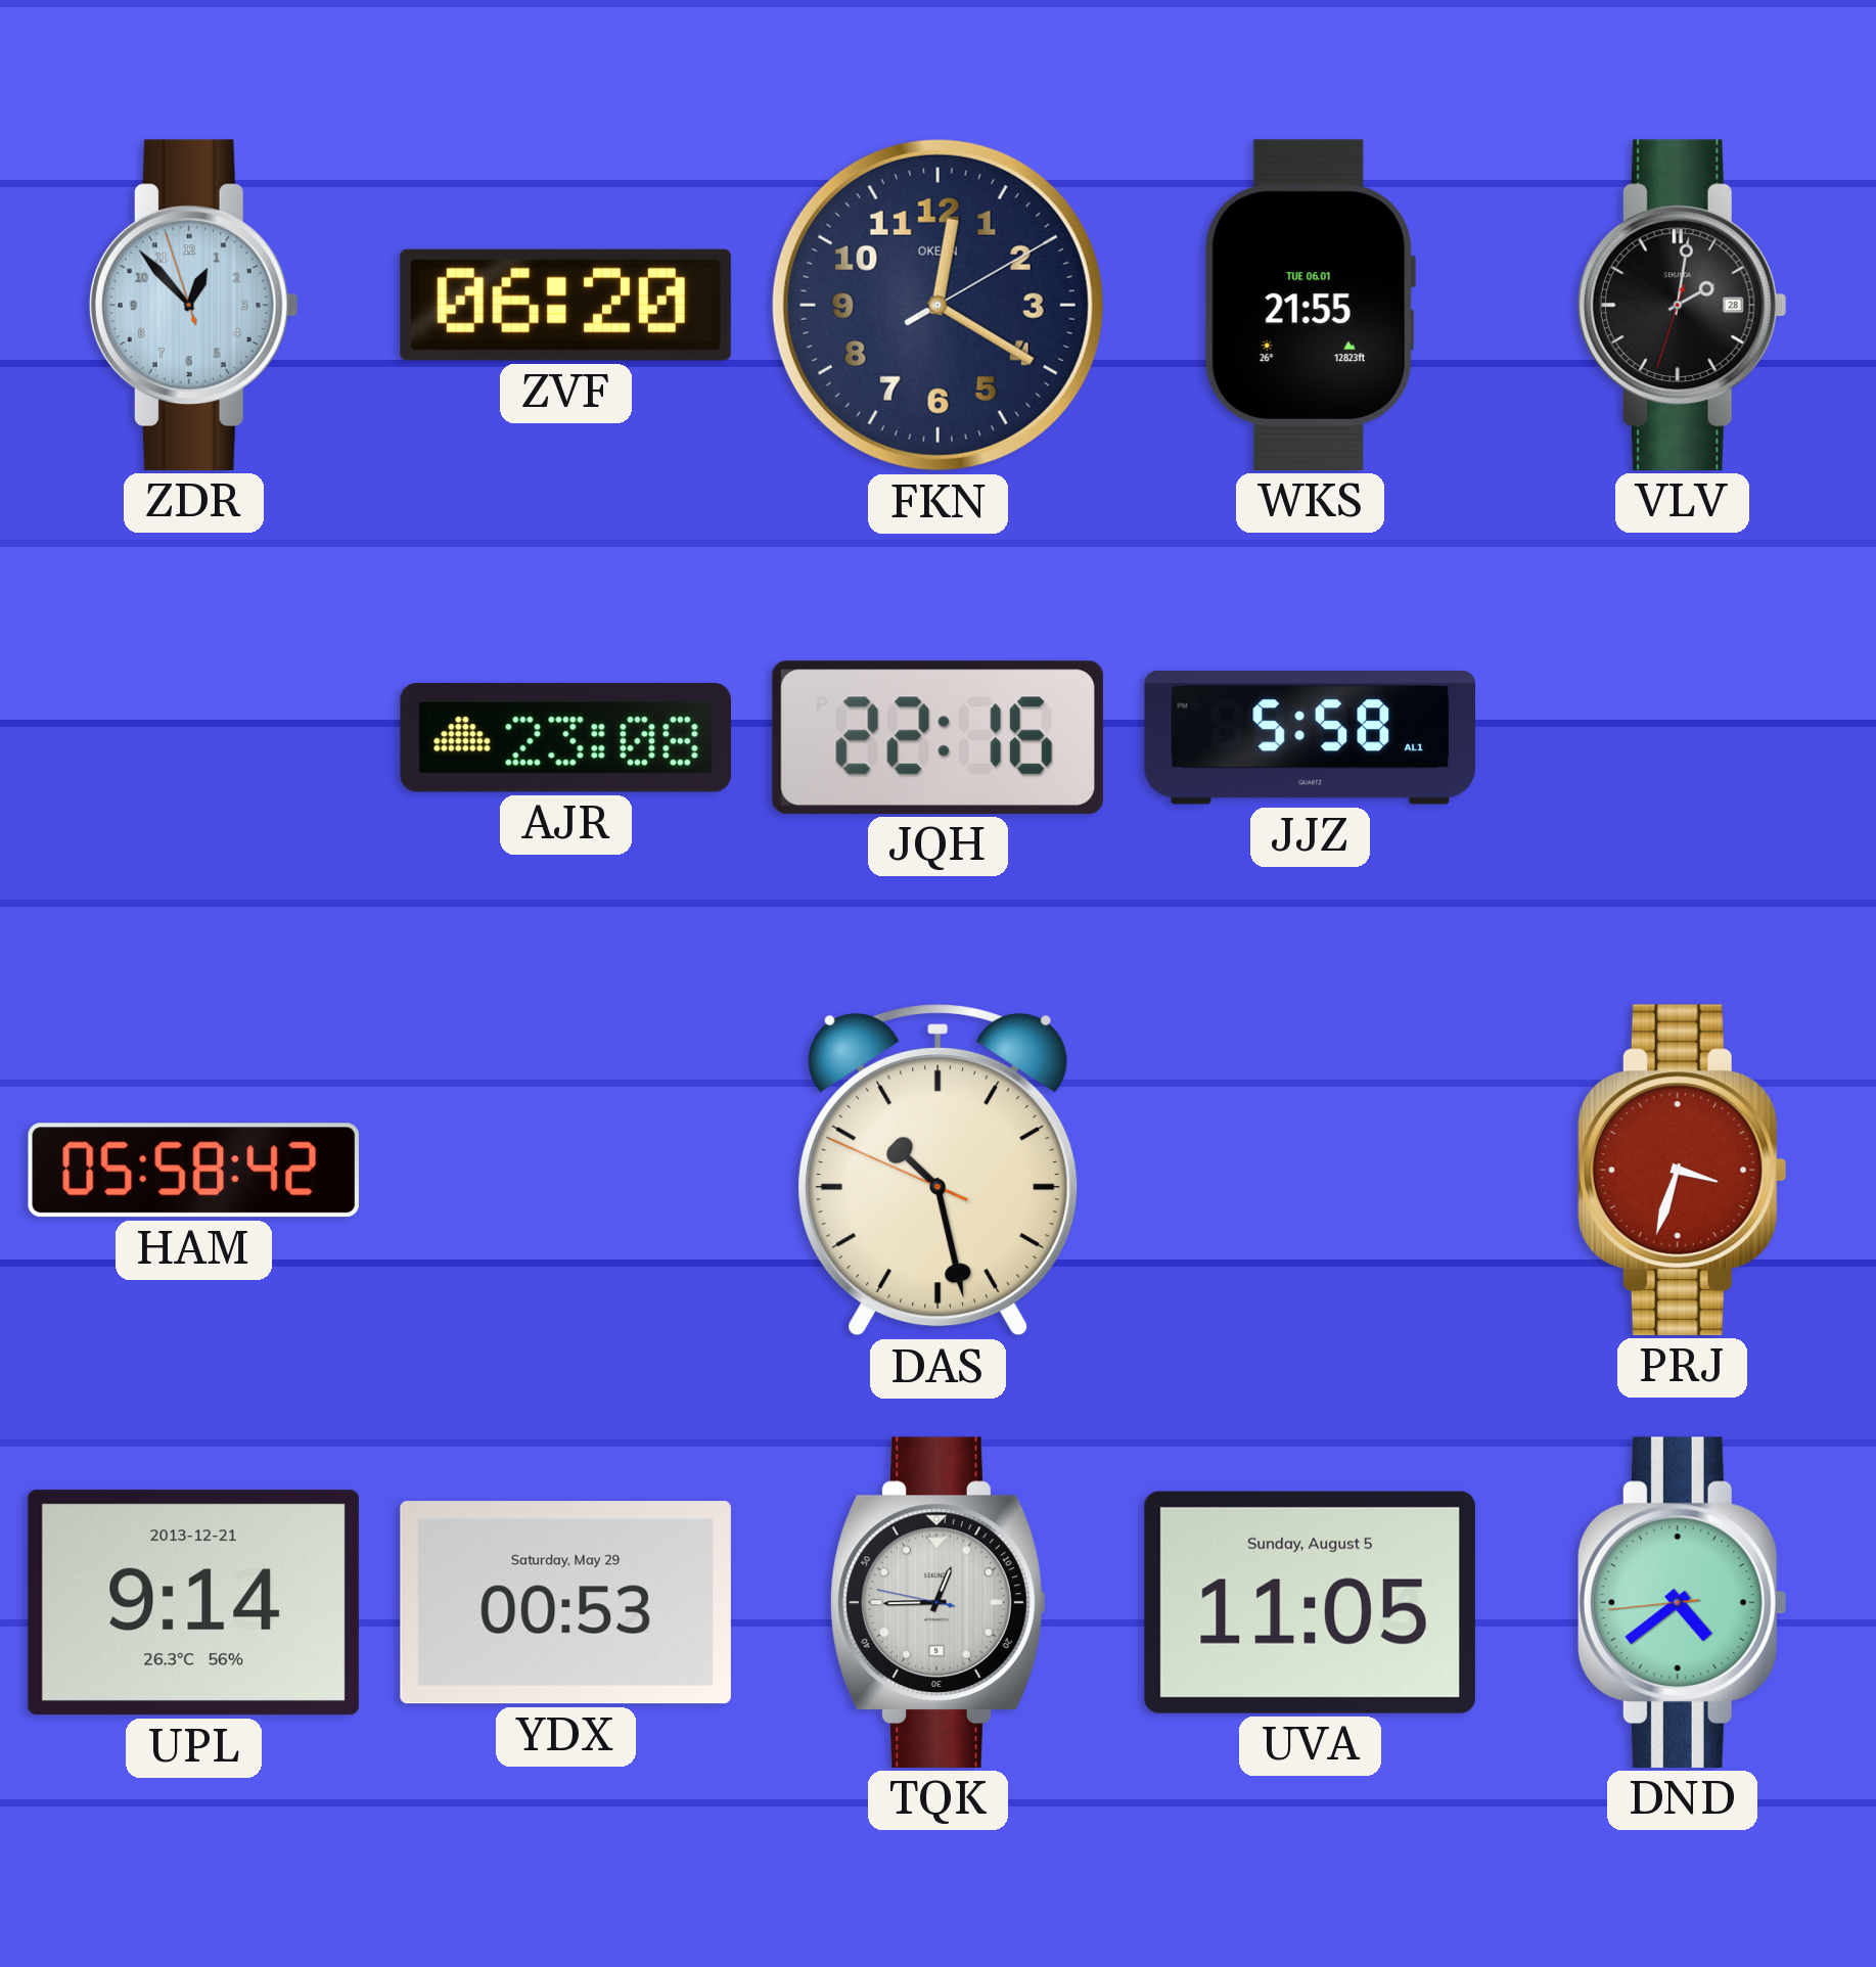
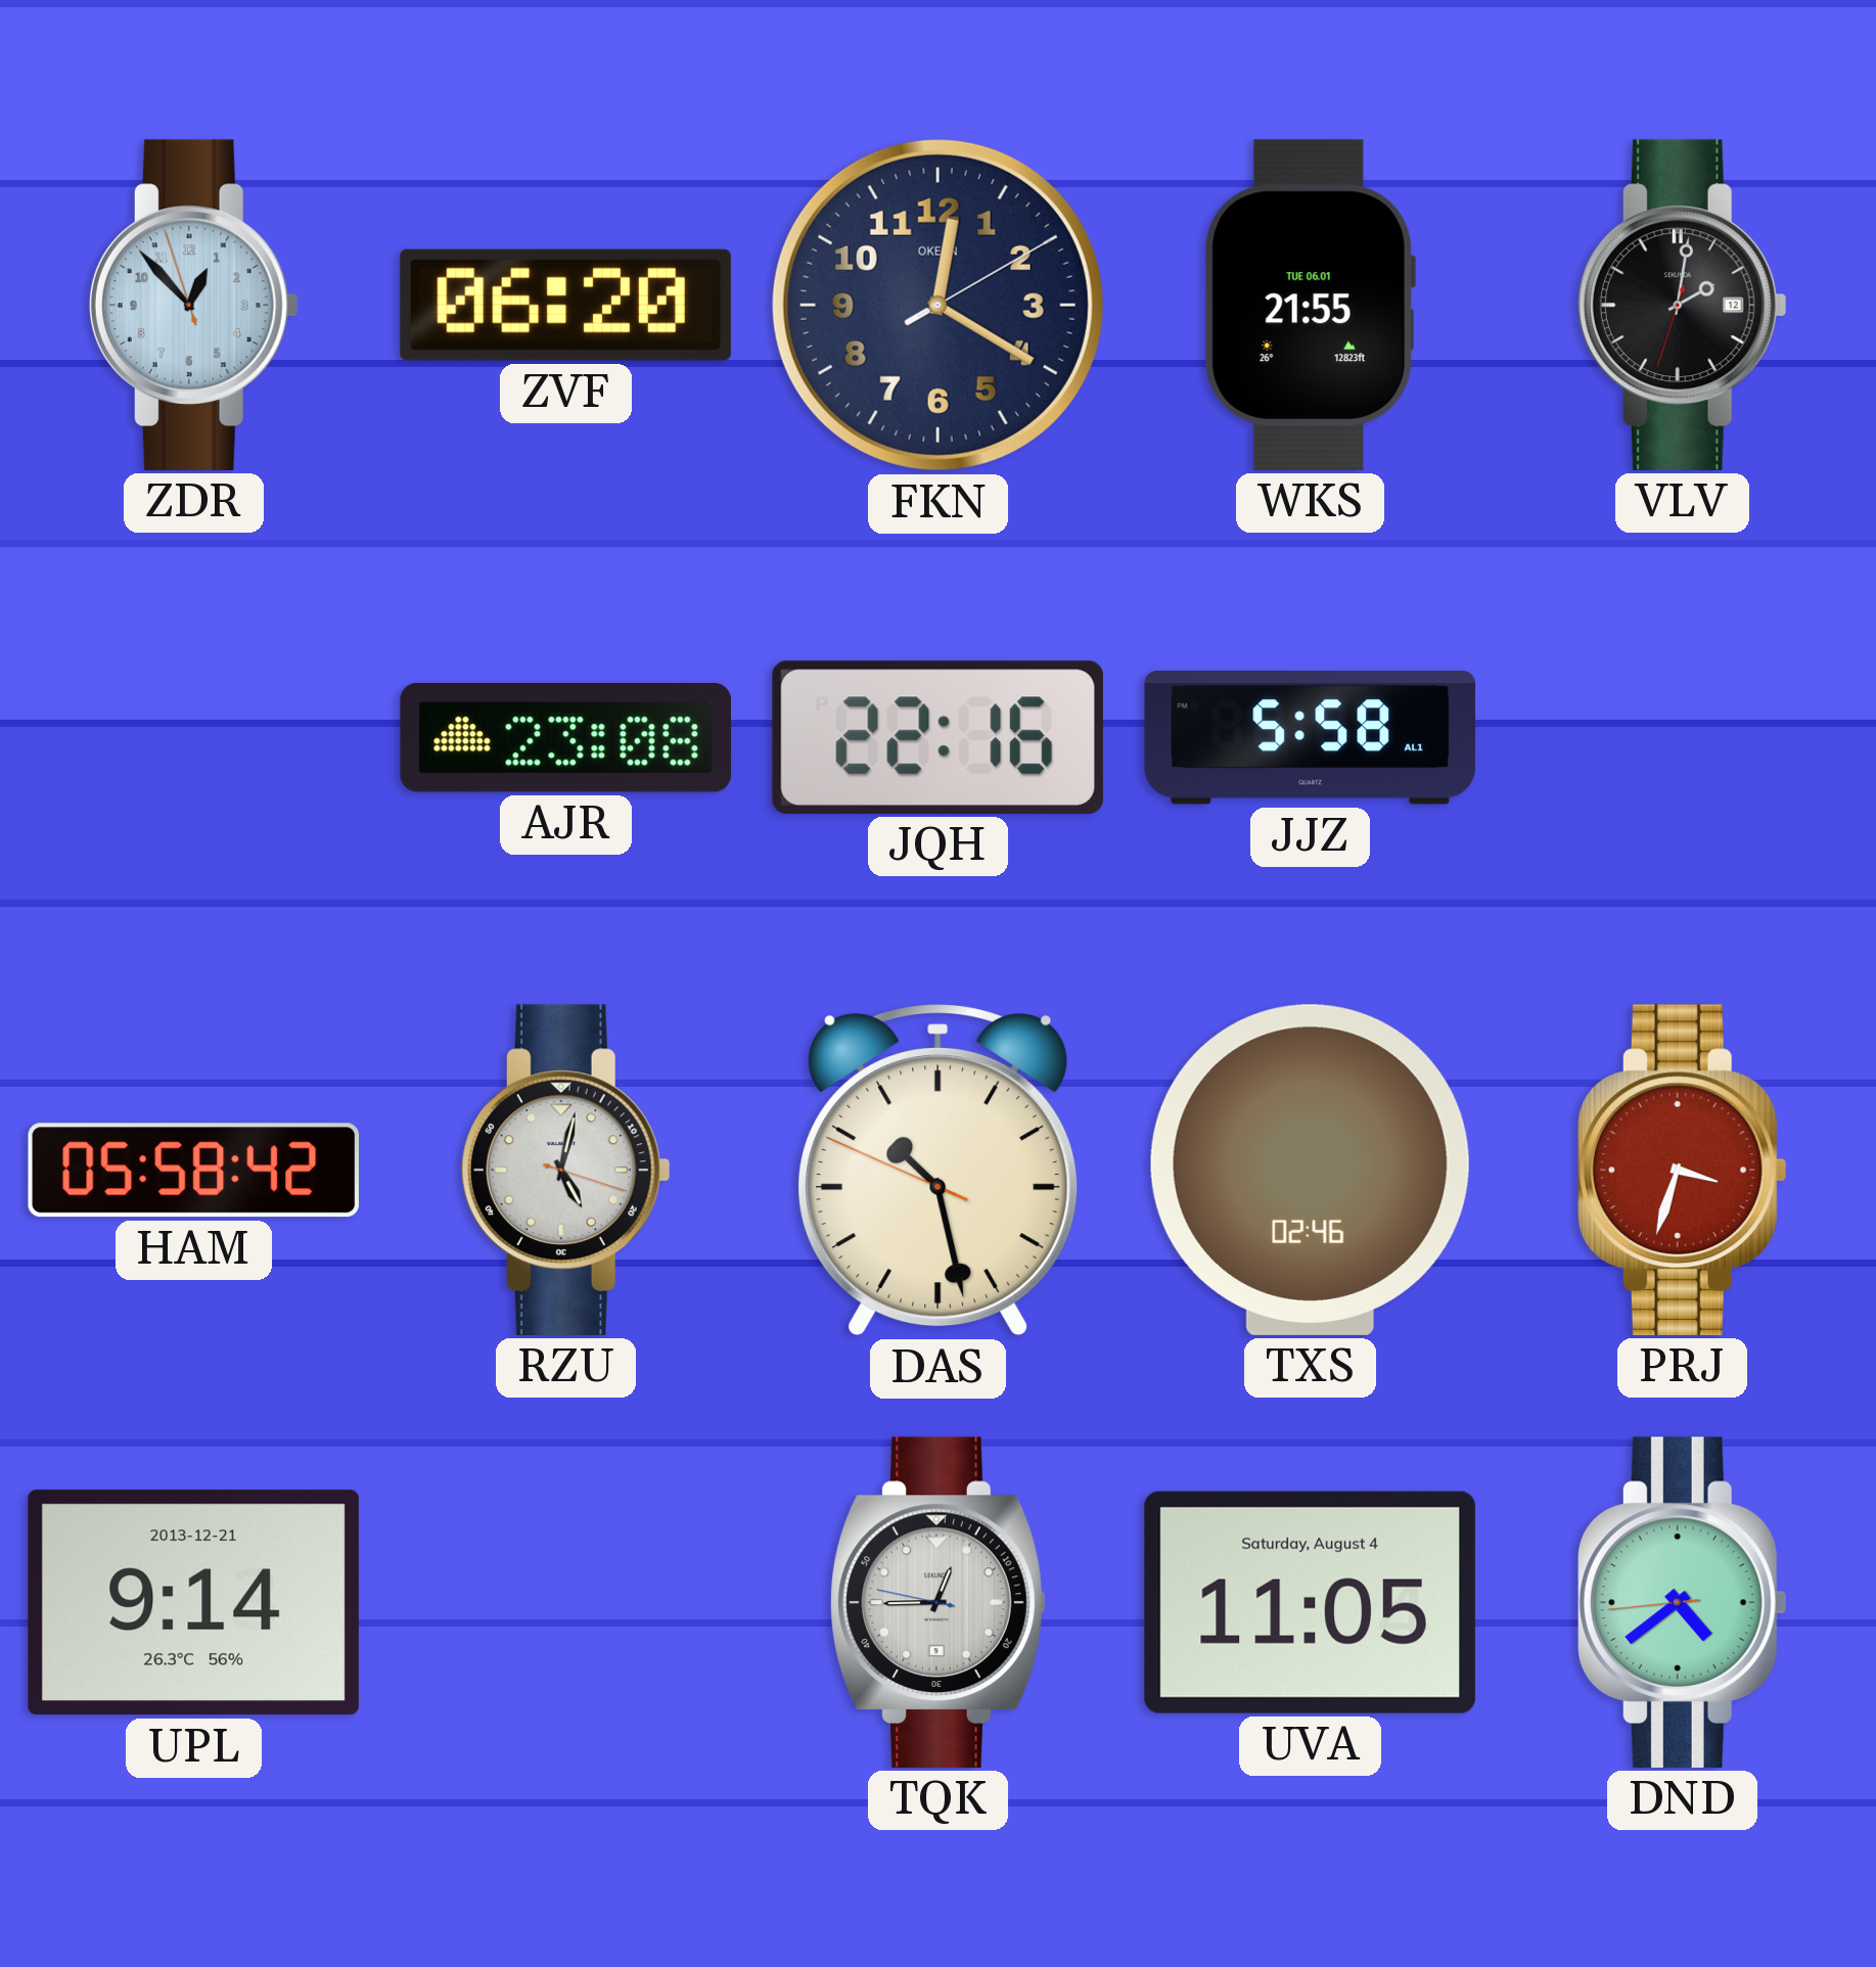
VLV date: 28 -> 12
RZU: none -> 5:02
TXS: none -> 02:46
YDX: 00:53 -> none
UVA date: Sunday, August 5 -> Saturday, August 4
